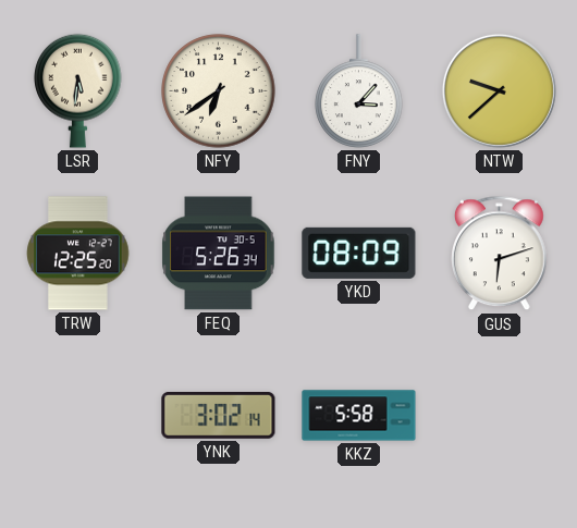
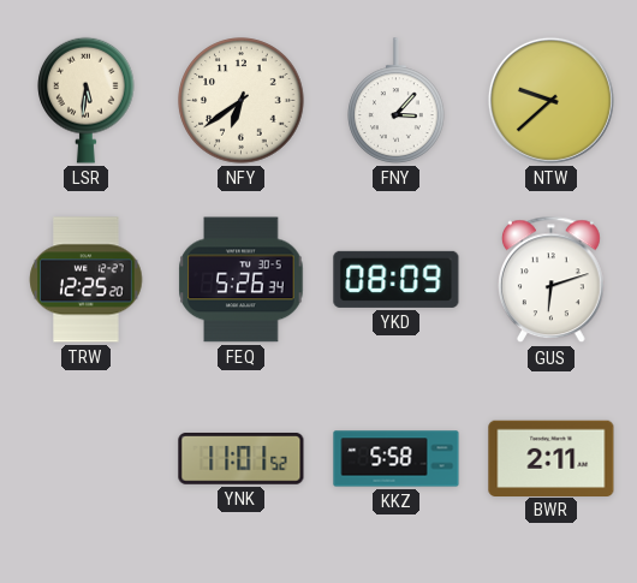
YNK: 3:02 -> 11:01
BWR: none -> 2:11
